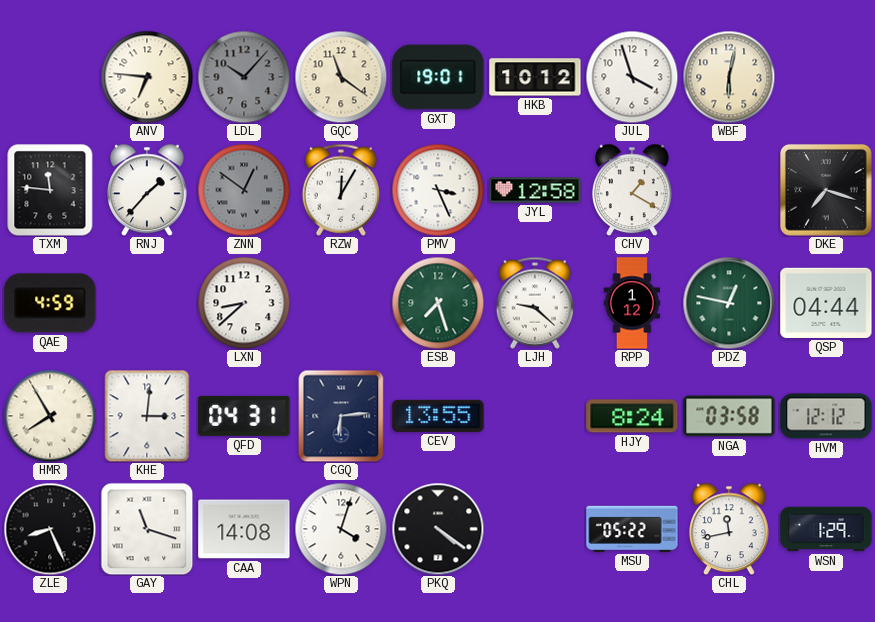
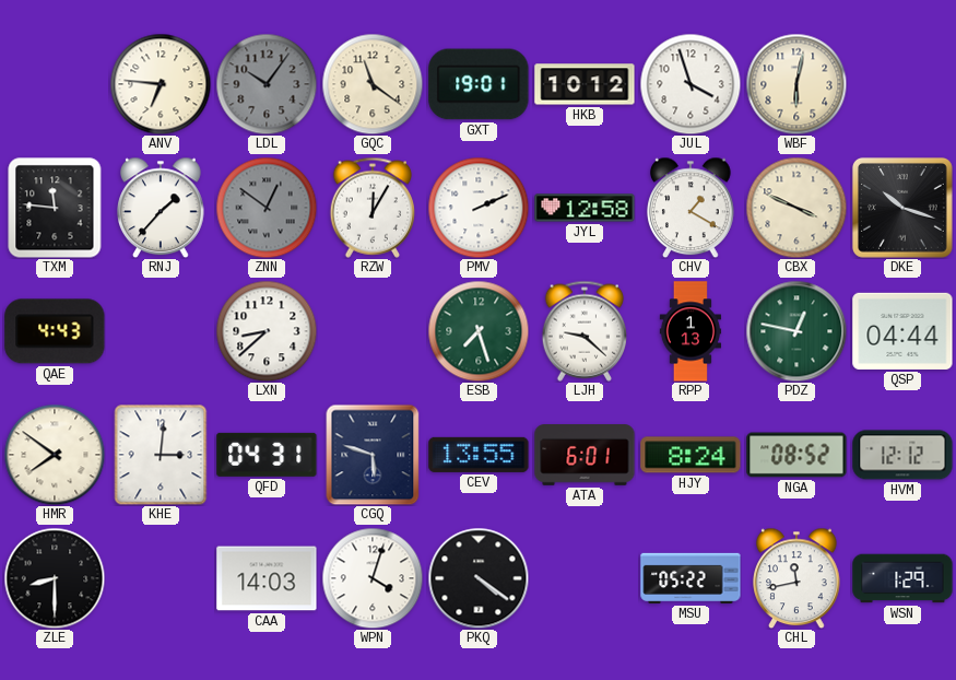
LDL: 10:07 -> 10:06
PMV: 3:26 -> 2:11
CBX: none -> 3:49
DKE: 7:18 -> 10:18
QAE: 4:59 -> 4:43
RPP: 1:12 -> 1:13
HMR: 7:55 -> 7:51
CGQ: 6:14 -> 5:48
ATA: none -> 6:01
NGA: 03:58 -> 08:52
ZLE: 8:26 -> 8:30
GAY: 11:18 -> none
CAA: 14:08 -> 14:03
